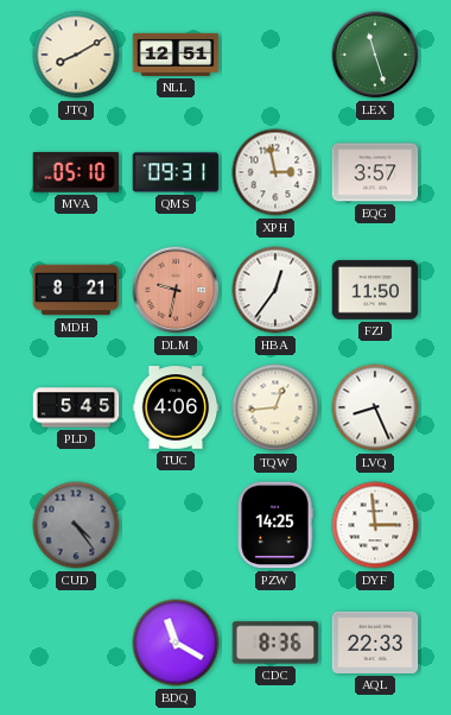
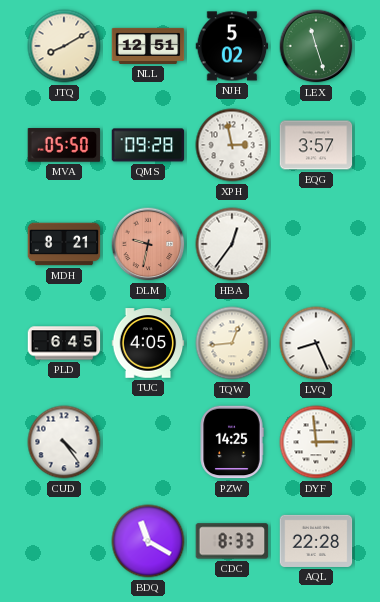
NJH: none -> 5:02
MVA: 05:10 -> 05:50
QMS: 09:31 -> 09:28
FZJ: 11:50 -> none
PLD: 5:45 -> 6:45
TUC: 4:06 -> 4:05
CUD dial: grey -> white
CDC: 8:36 -> 8:33
AQL: 22:33 -> 22:28
